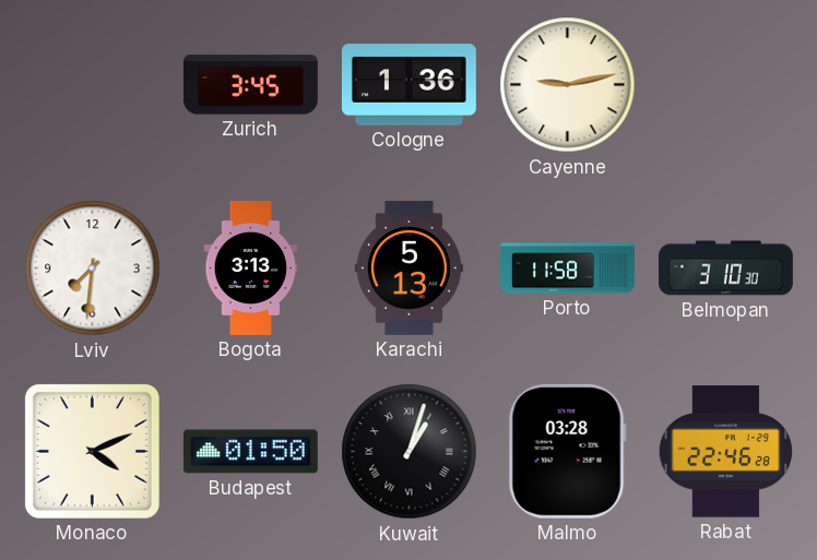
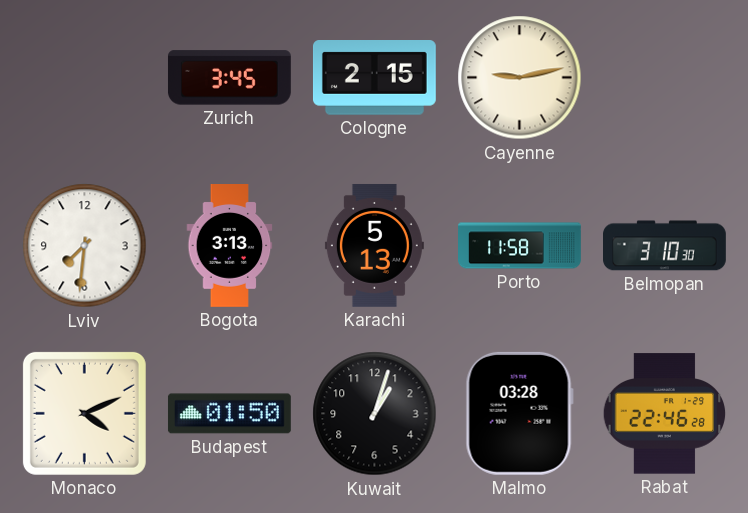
Cologne: 1:36 -> 2:15
Kuwait numerals: Roman -> Arabic
